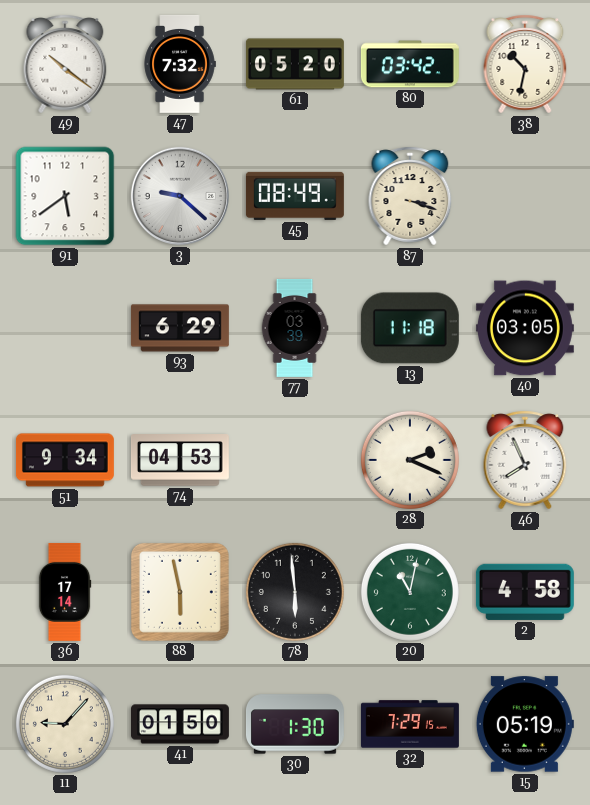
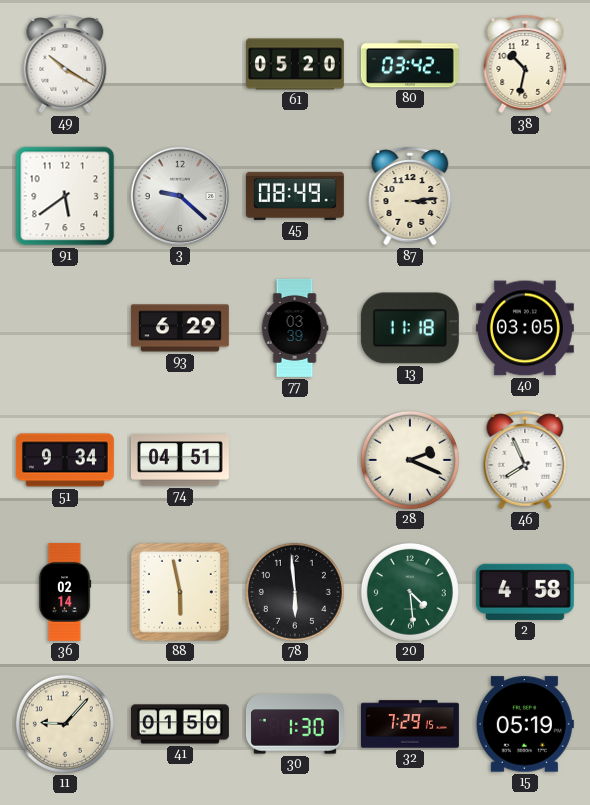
49: 10:21 -> 10:20
47: 7:32 -> none
87: 3:18 -> 3:14
74: 04:53 -> 04:51
36: 17:14 -> 02:14
20: 11:02 -> 4:29
